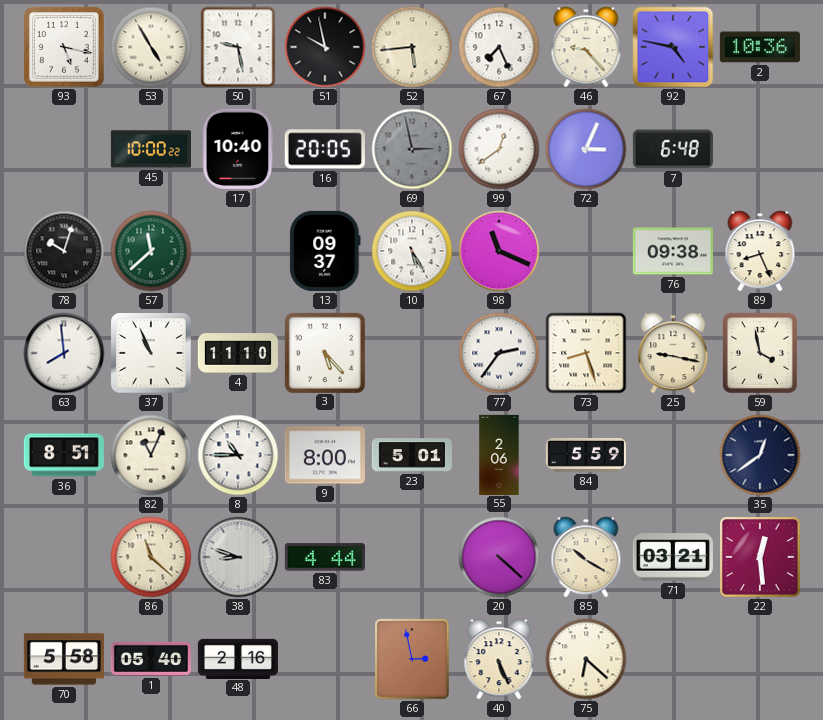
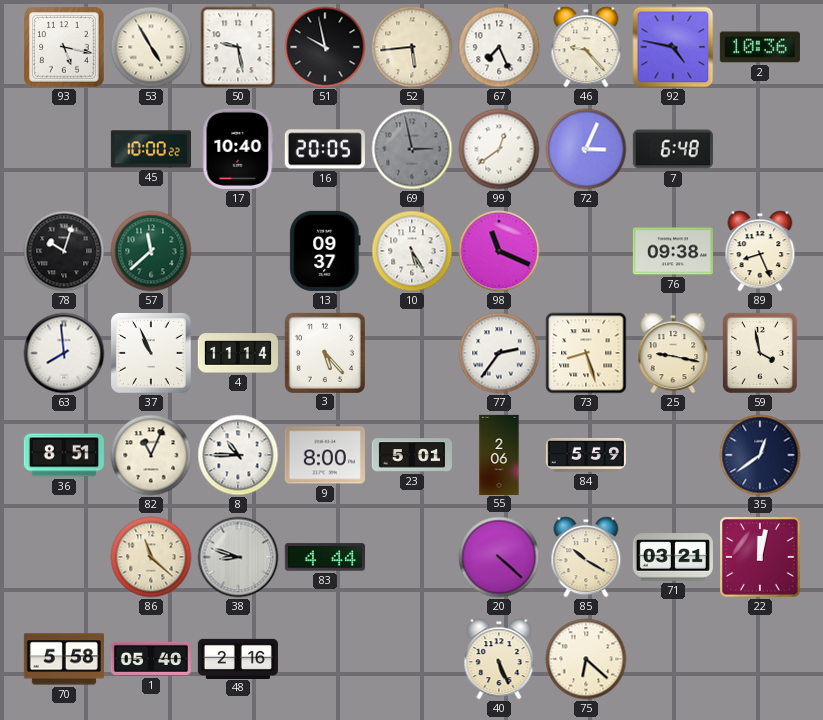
4: 11:10 -> 11:14
22: 12:29 -> 12:02
66: 2:58 -> none
